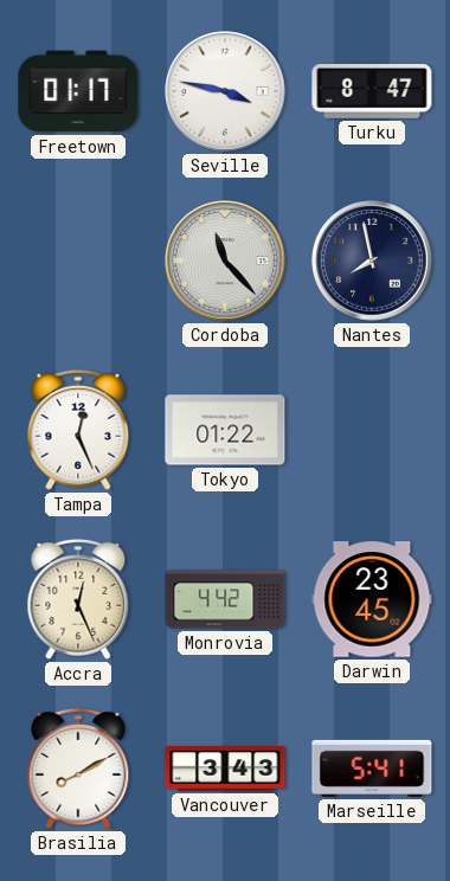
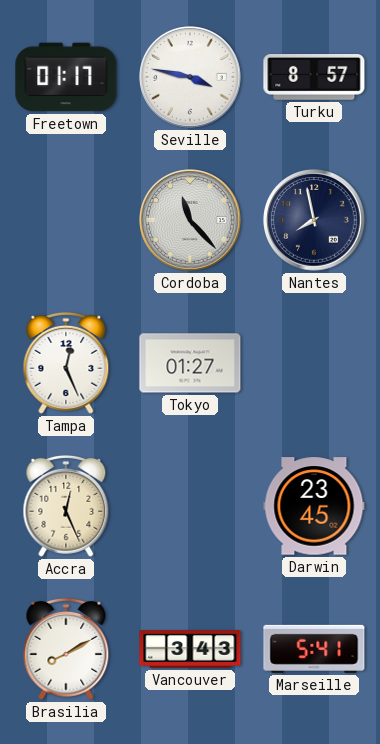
Turku: 8:47 -> 8:57
Tokyo: 01:22 -> 01:27
Monrovia: 4:42 -> none
